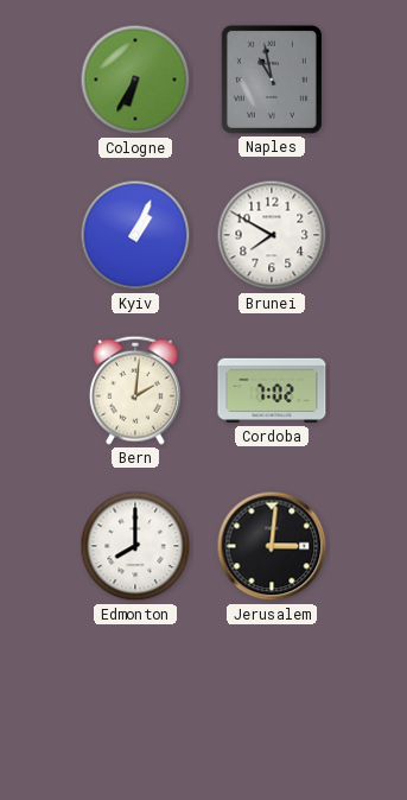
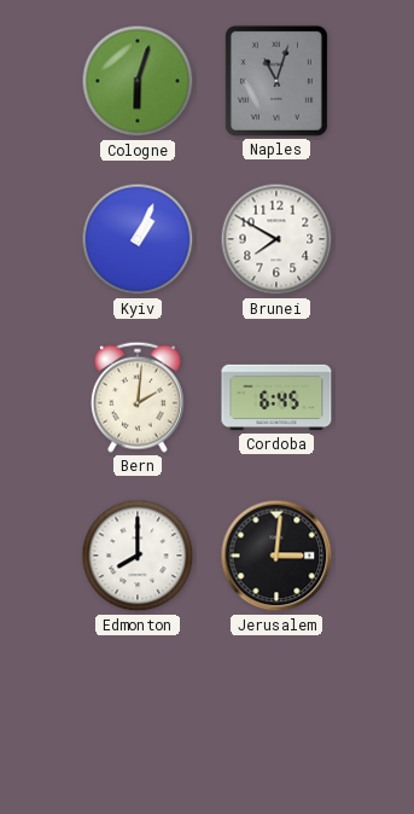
Cologne: 6:35 -> 6:03
Naples: 10:58 -> 11:03
Cordoba: 7:02 -> 6:45
